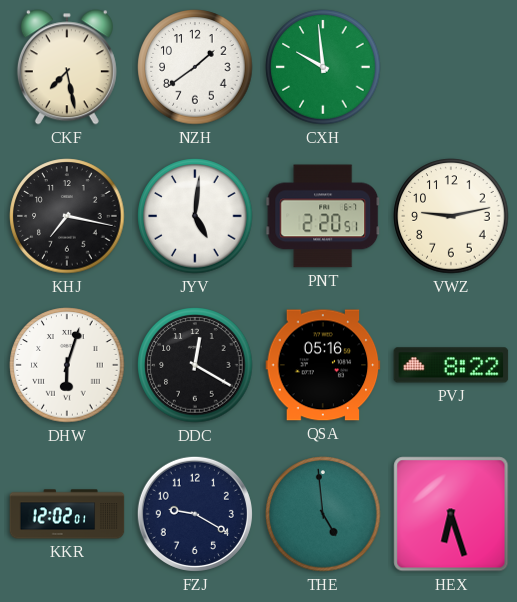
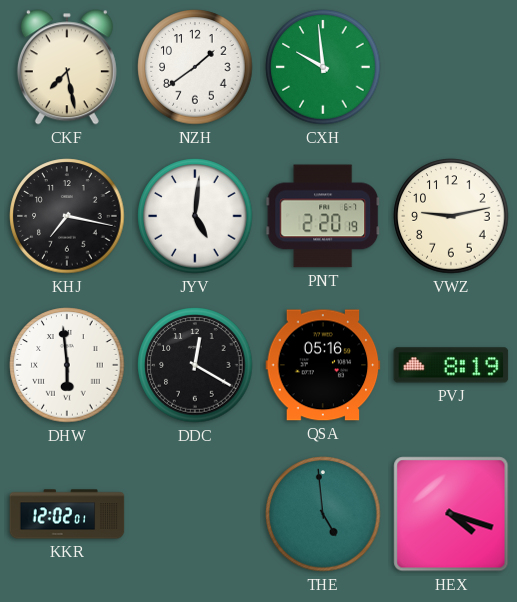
PNT: 2:20:51 -> 2:20:19
DHW: 6:03 -> 5:59
PVJ: 8:22 -> 8:19
FZJ: 9:20 -> none
HEX: 6:27 -> 4:18
